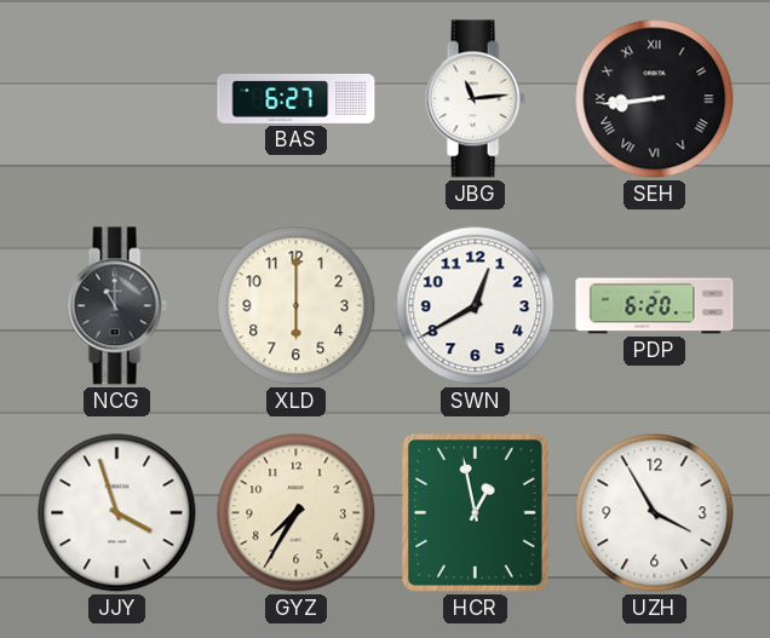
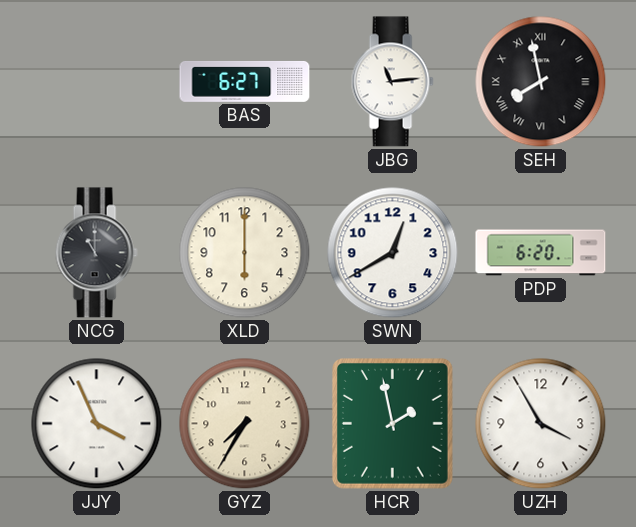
SEH: 8:44 -> 7:58
JJY: 3:57 -> 3:56
HCR: 12:58 -> 1:58
